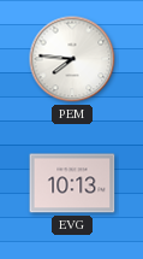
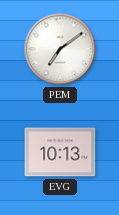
PEM: 7:46 -> 7:09
